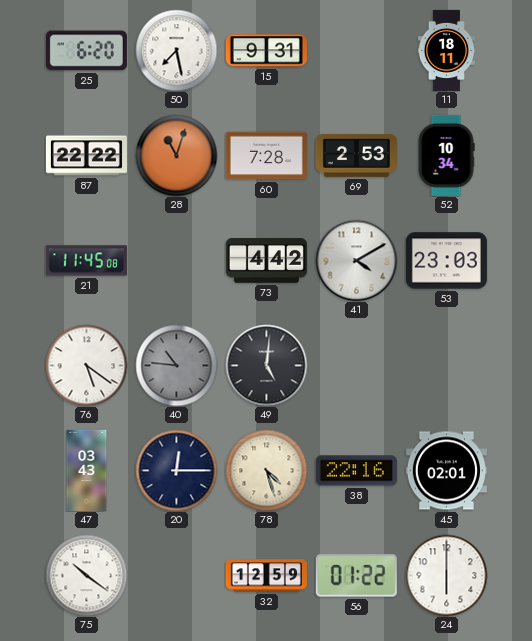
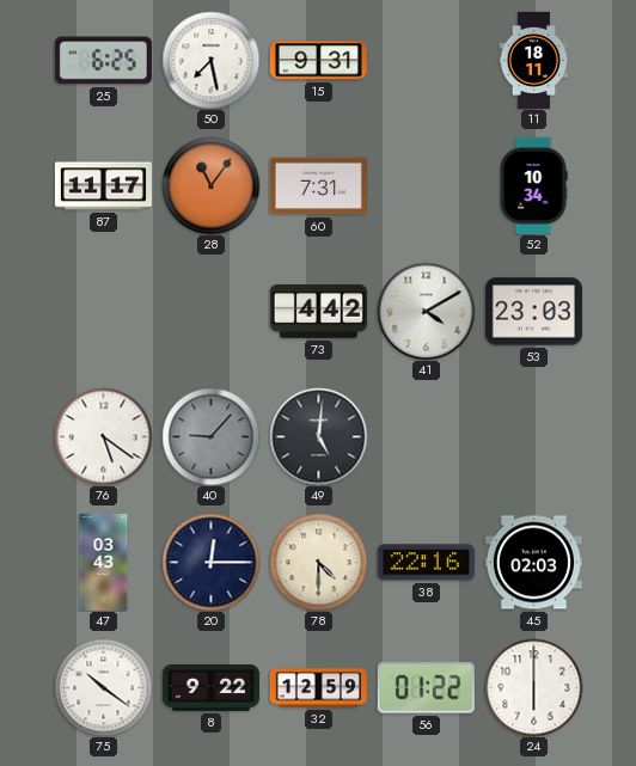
25: 6:20 -> 6:25
87: 22:22 -> 11:17
28: 11:03 -> 11:06
60: 7:28 -> 7:31
69: 2:53 -> none
21: 11:45 -> none
40: 10:46 -> 9:07
78: 4:27 -> 4:30
45: 02:01 -> 02:03
8: none -> 9:22
